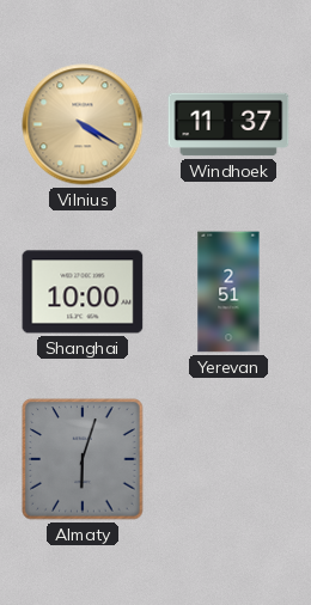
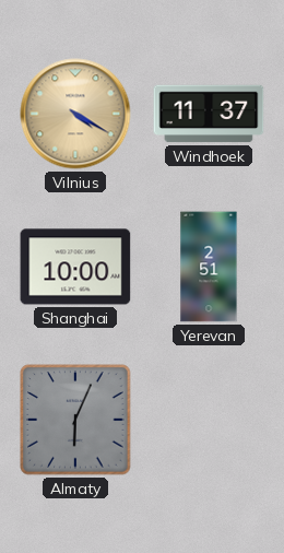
Almaty: 6:03 -> 6:04
